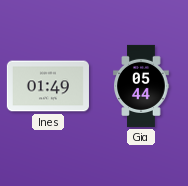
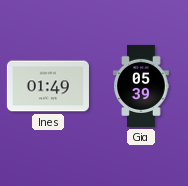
Gia: 05:44 -> 05:39
